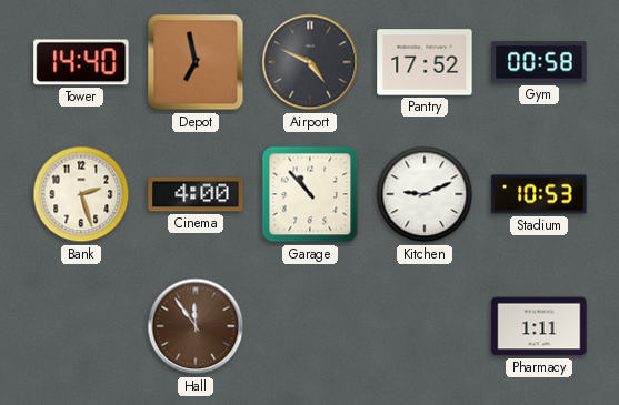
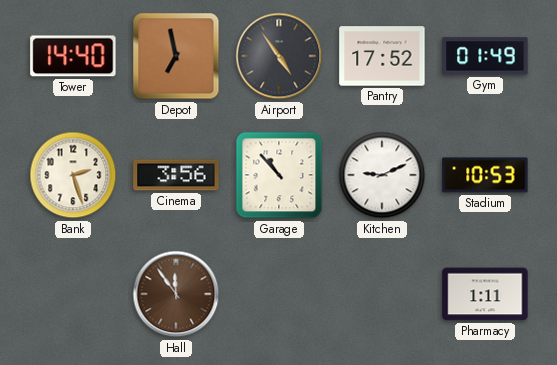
Airport: 4:49 -> 4:54
Gym: 00:58 -> 01:49
Cinema: 4:00 -> 3:56
